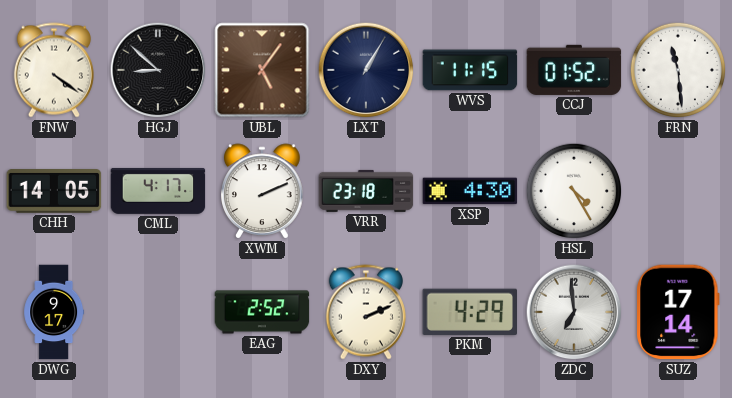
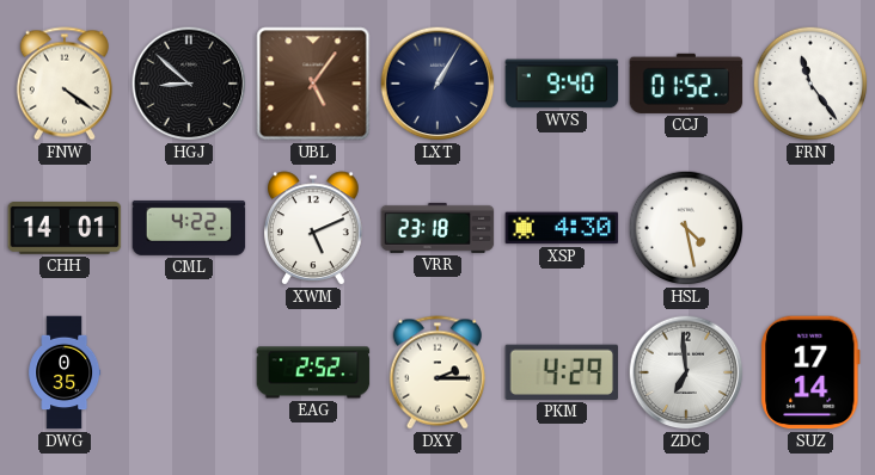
WVS: 11:15 -> 9:40
FRN: 11:29 -> 11:24
CHH: 14:05 -> 14:01
CML: 4:17 -> 4:22
XWM: 2:11 -> 5:11
HSL: 4:25 -> 4:28
DWG: 9:17 -> 0:35
DXY: 2:11 -> 2:15
